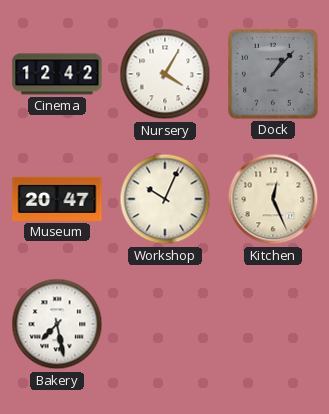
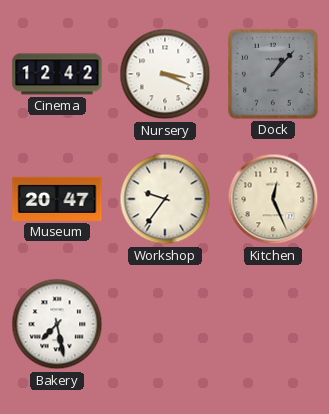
Nursery: 4:05 -> 3:19
Workshop: 10:04 -> 9:36
